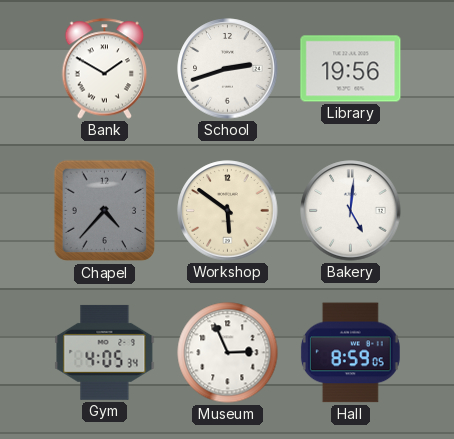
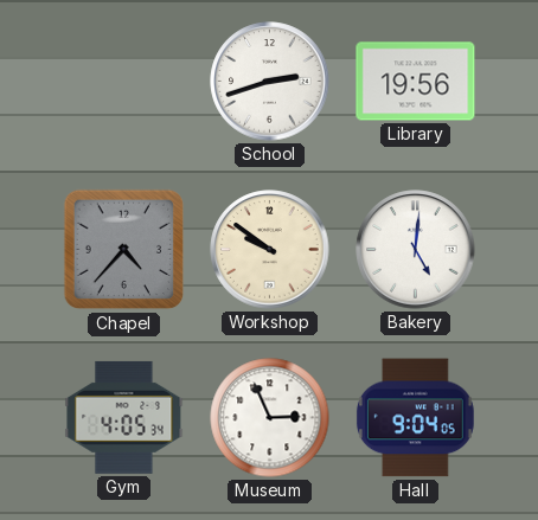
Bank: 1:50 -> none
Workshop: 5:51 -> 9:51
Hall: 8:59 -> 9:04
